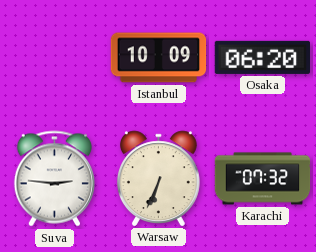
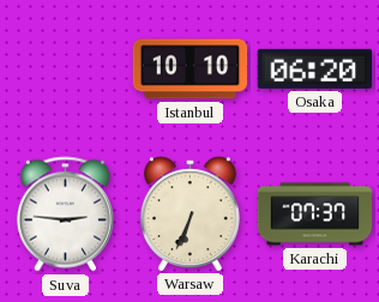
Istanbul: 10:09 -> 10:10
Karachi: 07:32 -> 07:37
